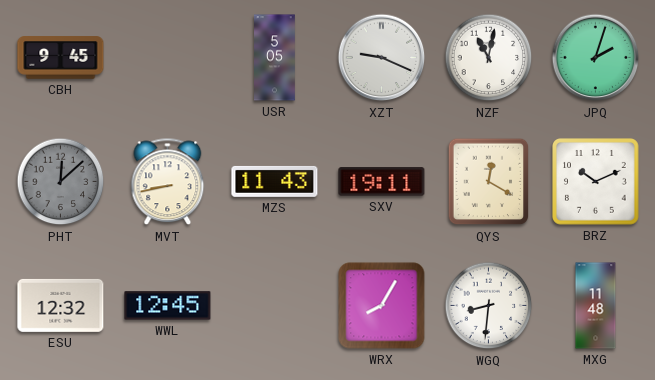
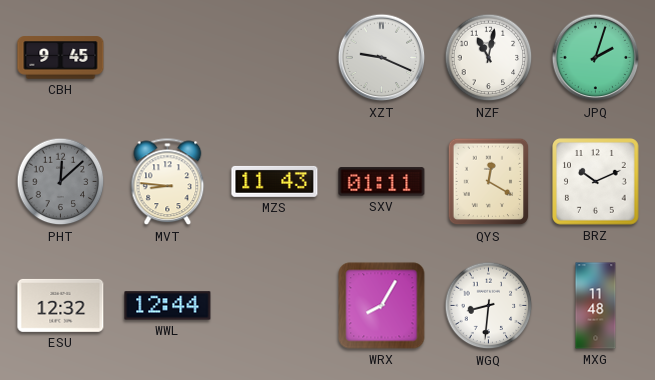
USR: 5:05 -> none
MVT: 8:43 -> 8:46
SXV: 19:11 -> 01:11
WWL: 12:45 -> 12:44
